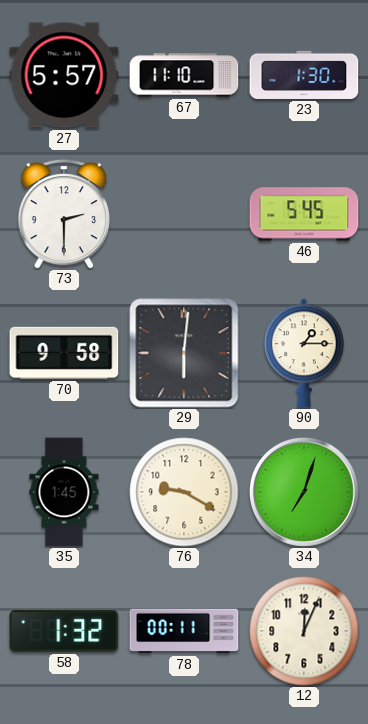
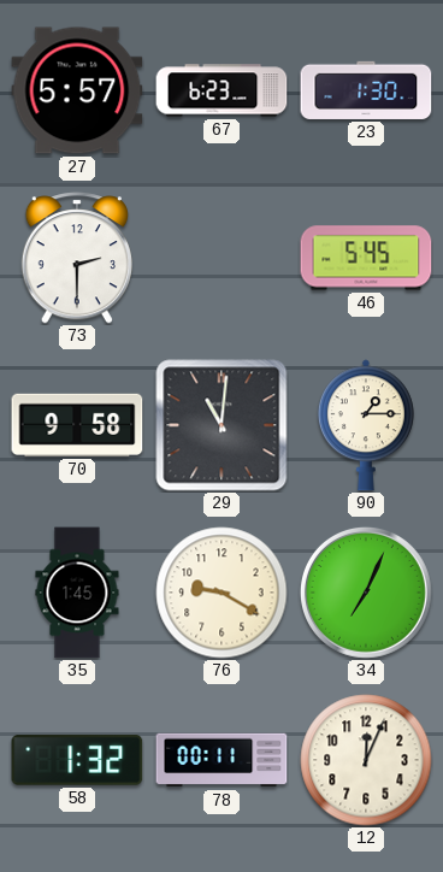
67: 11:10 -> 6:23
29: 6:01 -> 11:01
34: 7:03 -> 7:04
